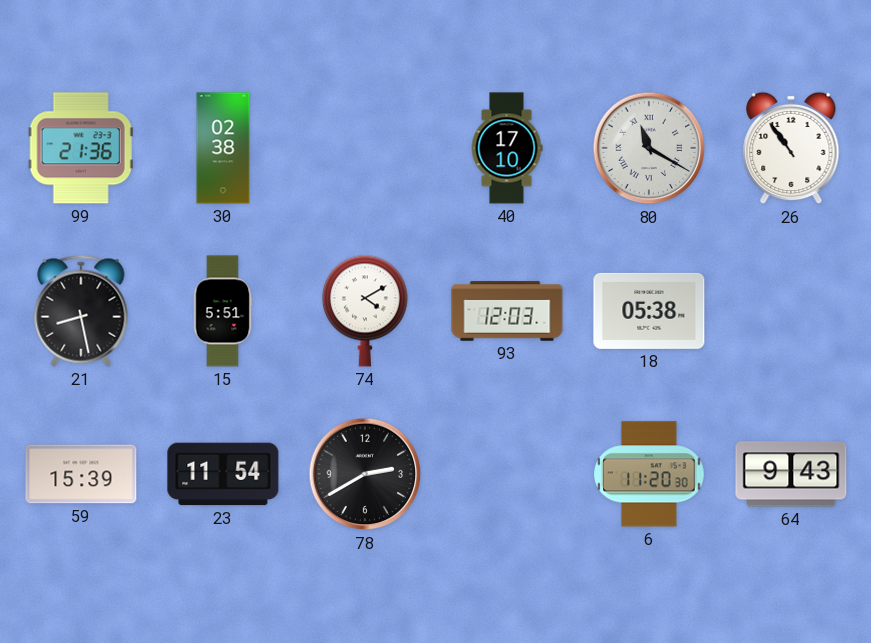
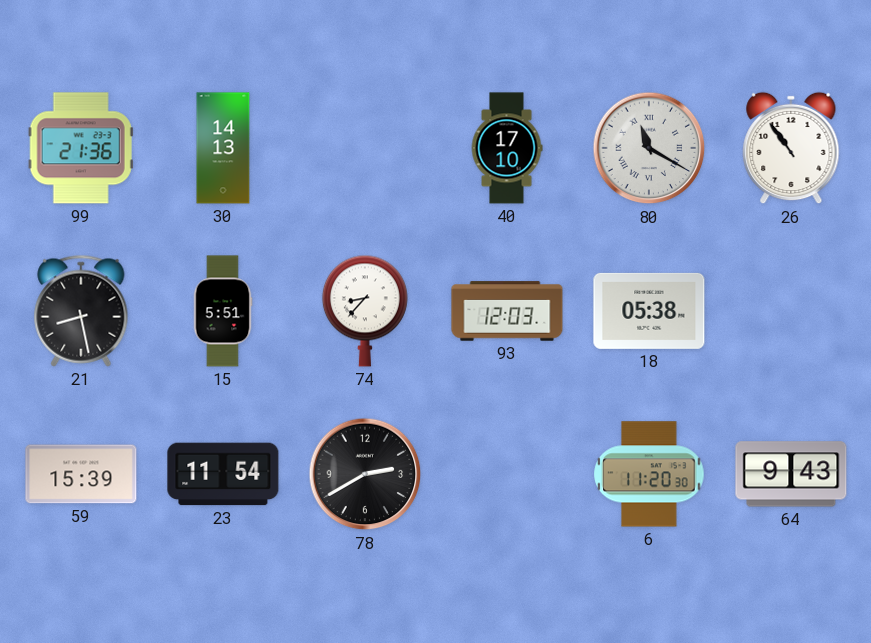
30: 02:38 -> 14:13
74: 4:10 -> 8:37
